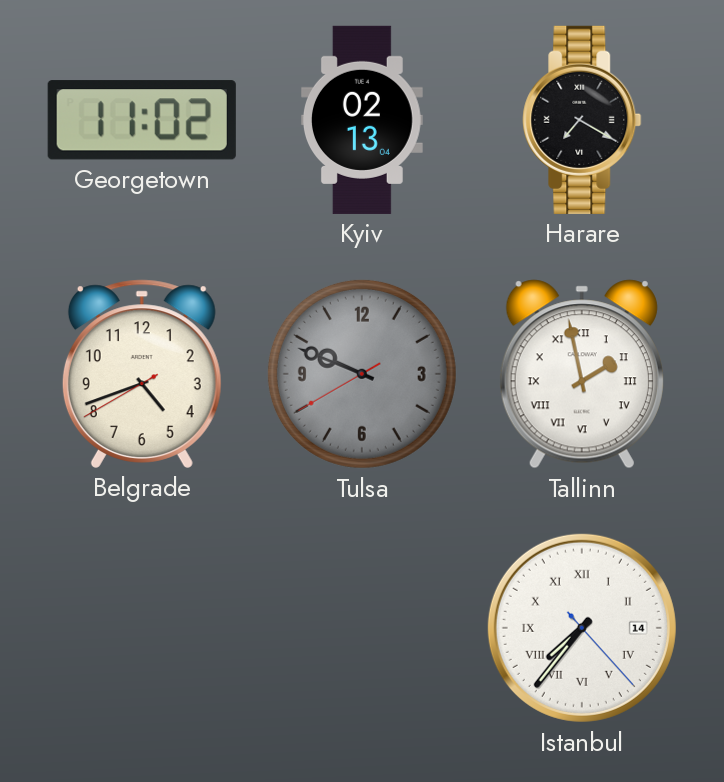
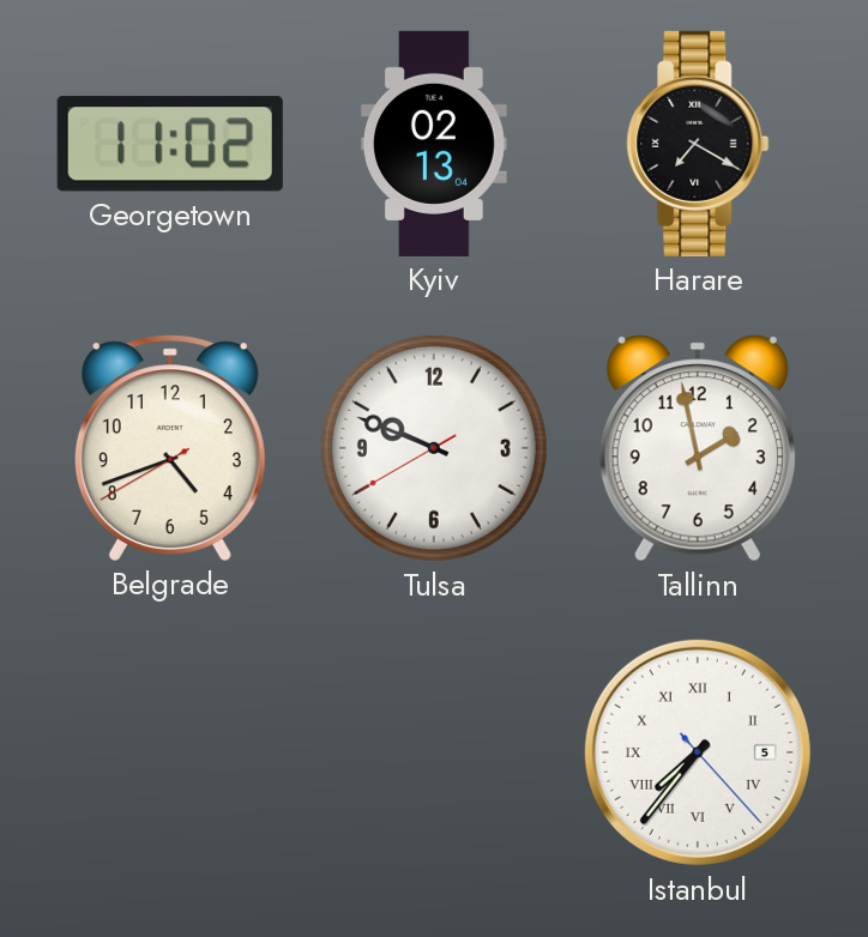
Tulsa dial: grey -> white
Tallinn numerals: Roman -> Arabic
Istanbul date: 14 -> 5
